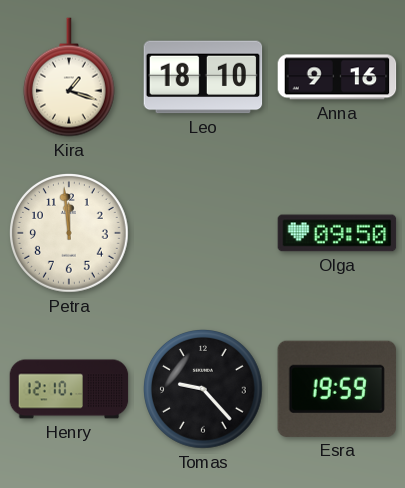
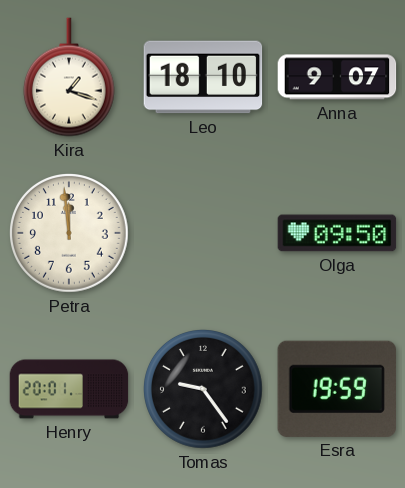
Anna: 9:16 -> 9:07
Henry: 12:10 -> 20:01
Tomas: 9:23 -> 9:24
